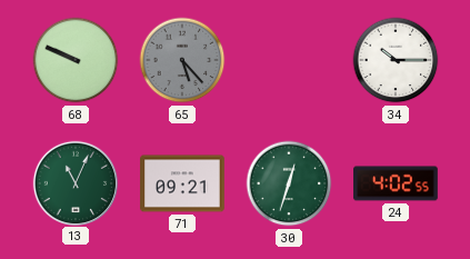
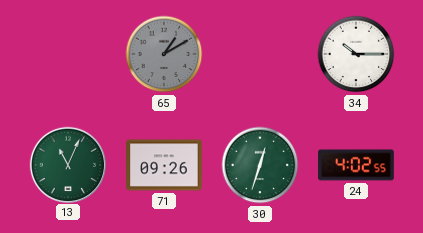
68: 9:49 -> none
65: 5:23 -> 1:10
71: 09:21 -> 09:26
